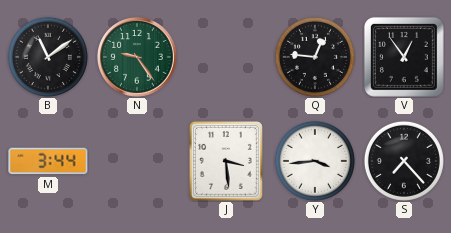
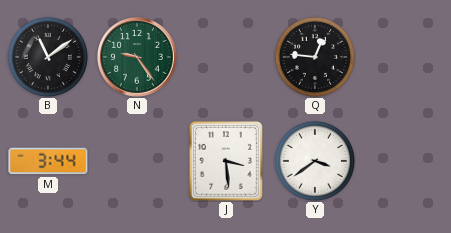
V: 12:54 -> none
Y: 3:44 -> 3:39
S: 7:23 -> none
